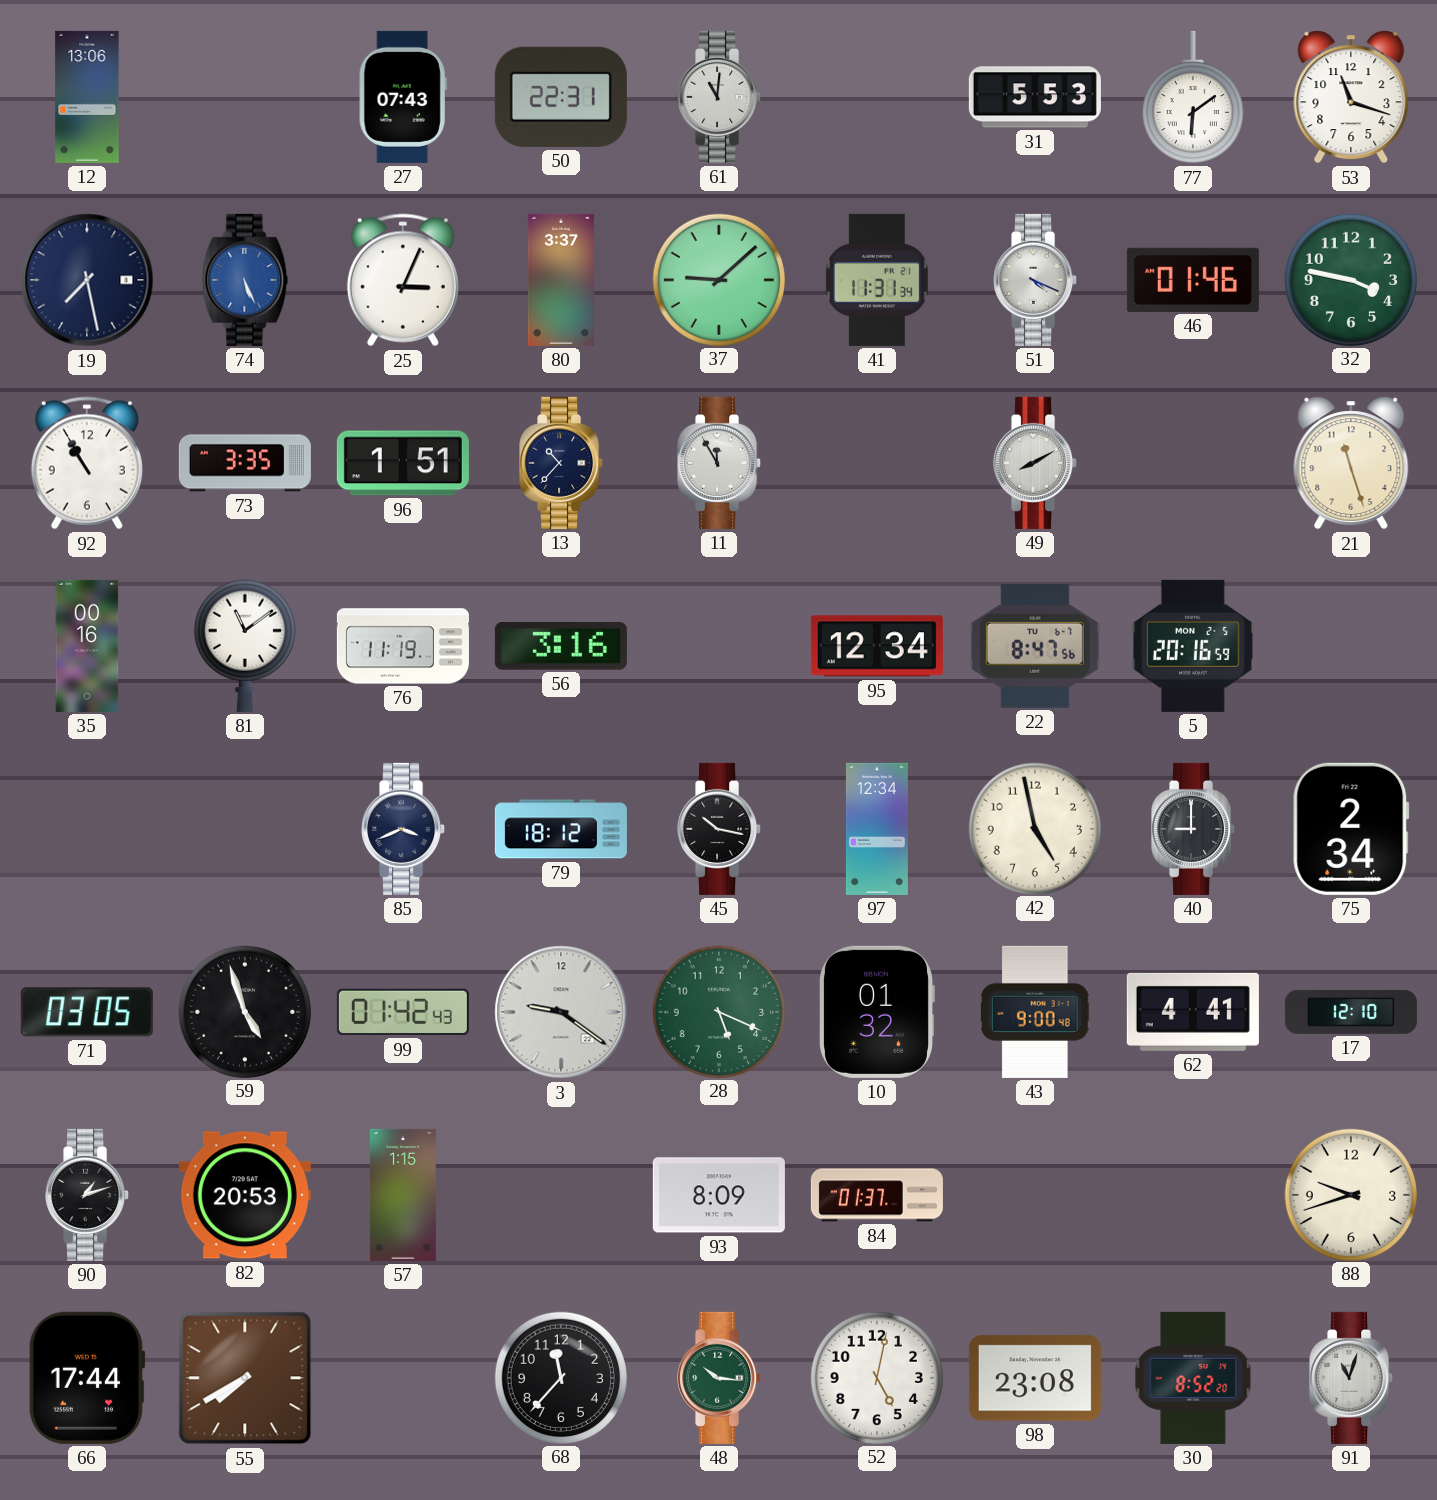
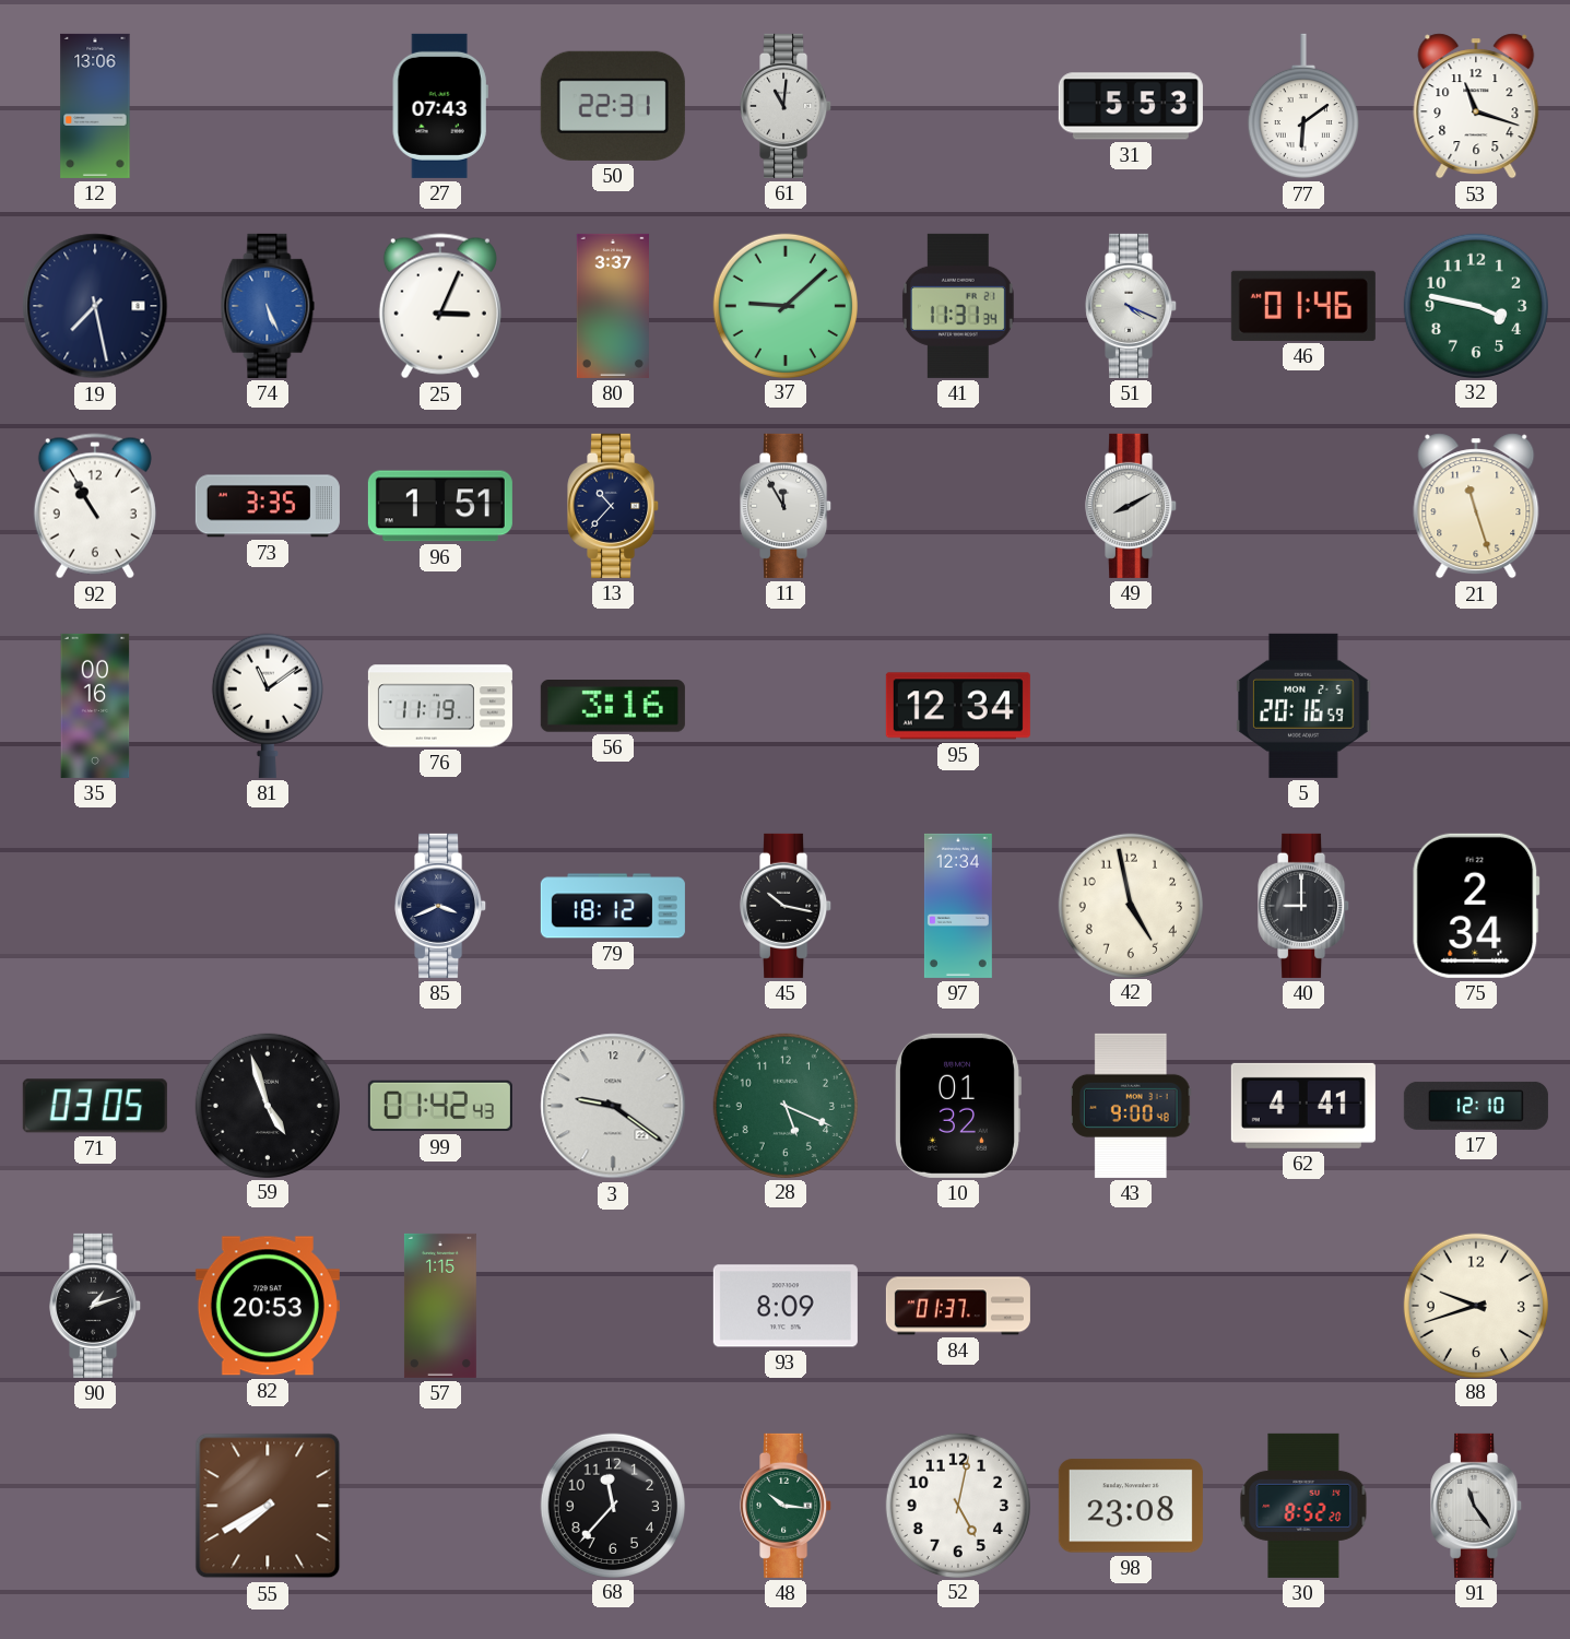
22: 8:47 -> none
66: 17:44 -> none
91: 11:03 -> 11:24
